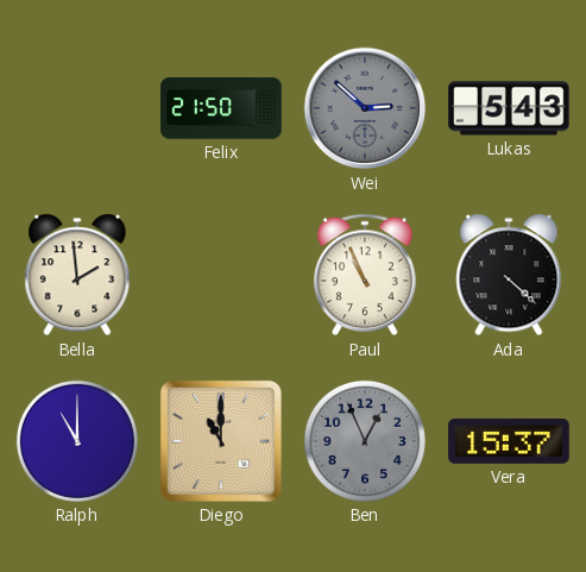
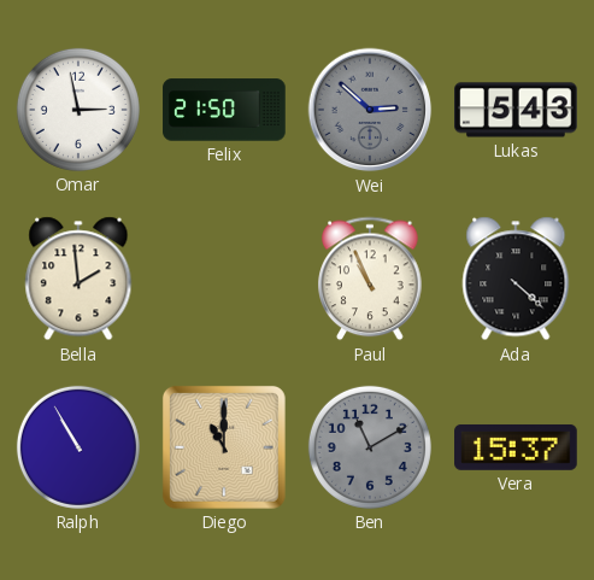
Omar: none -> 2:58
Ralph: 11:00 -> 10:55
Ben: 12:56 -> 11:10
